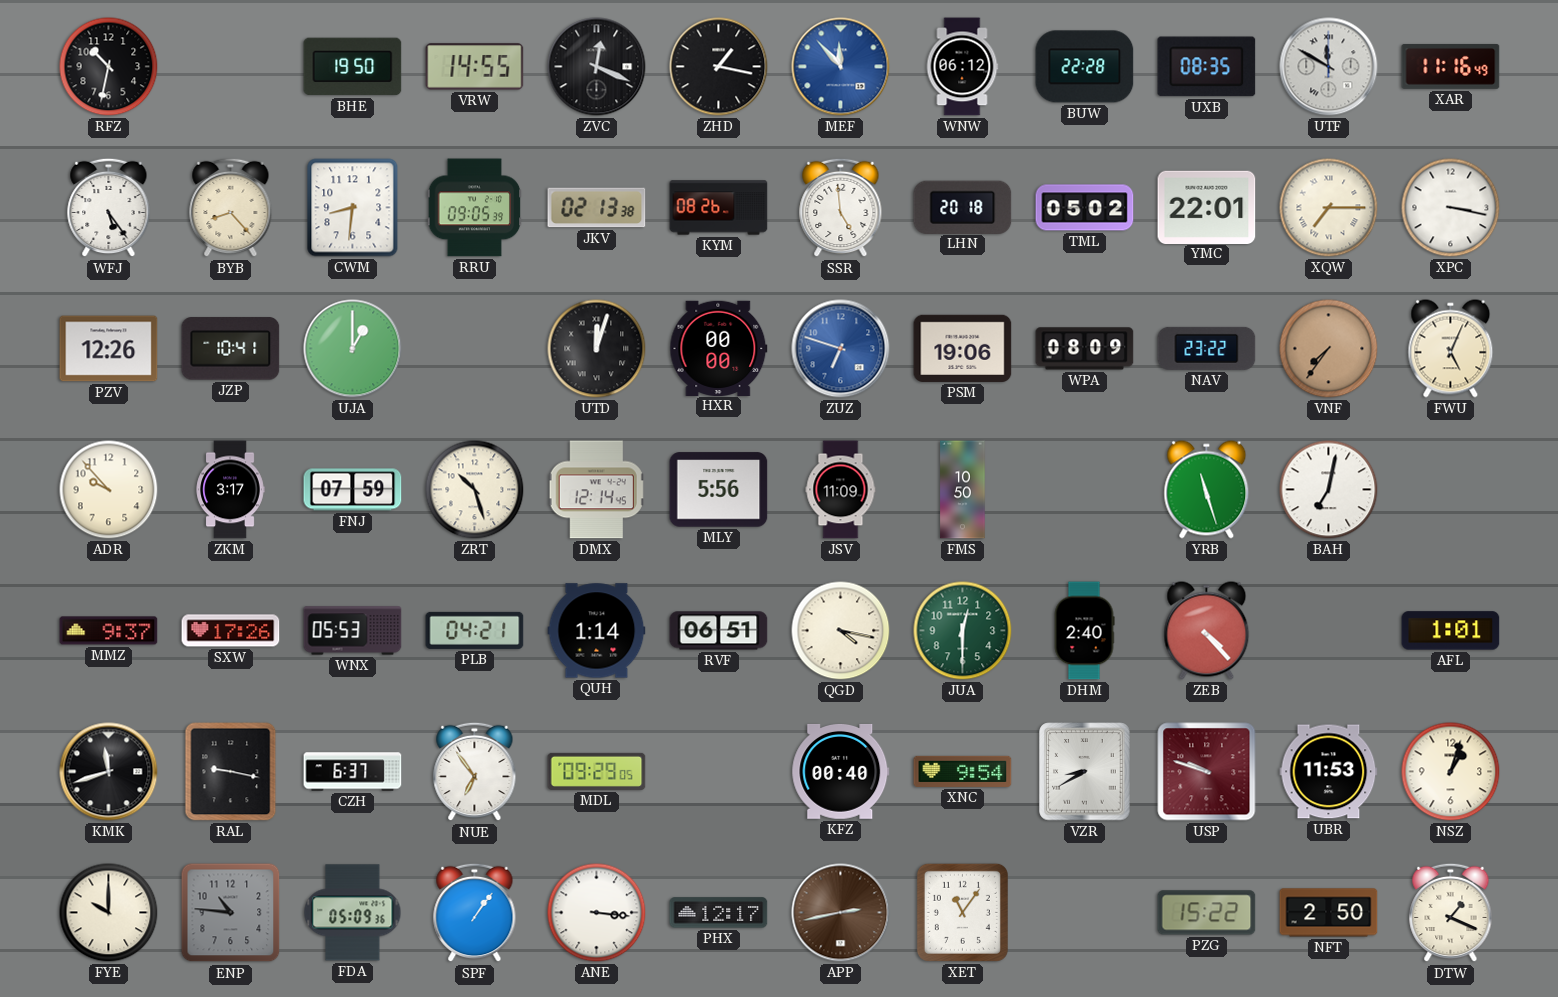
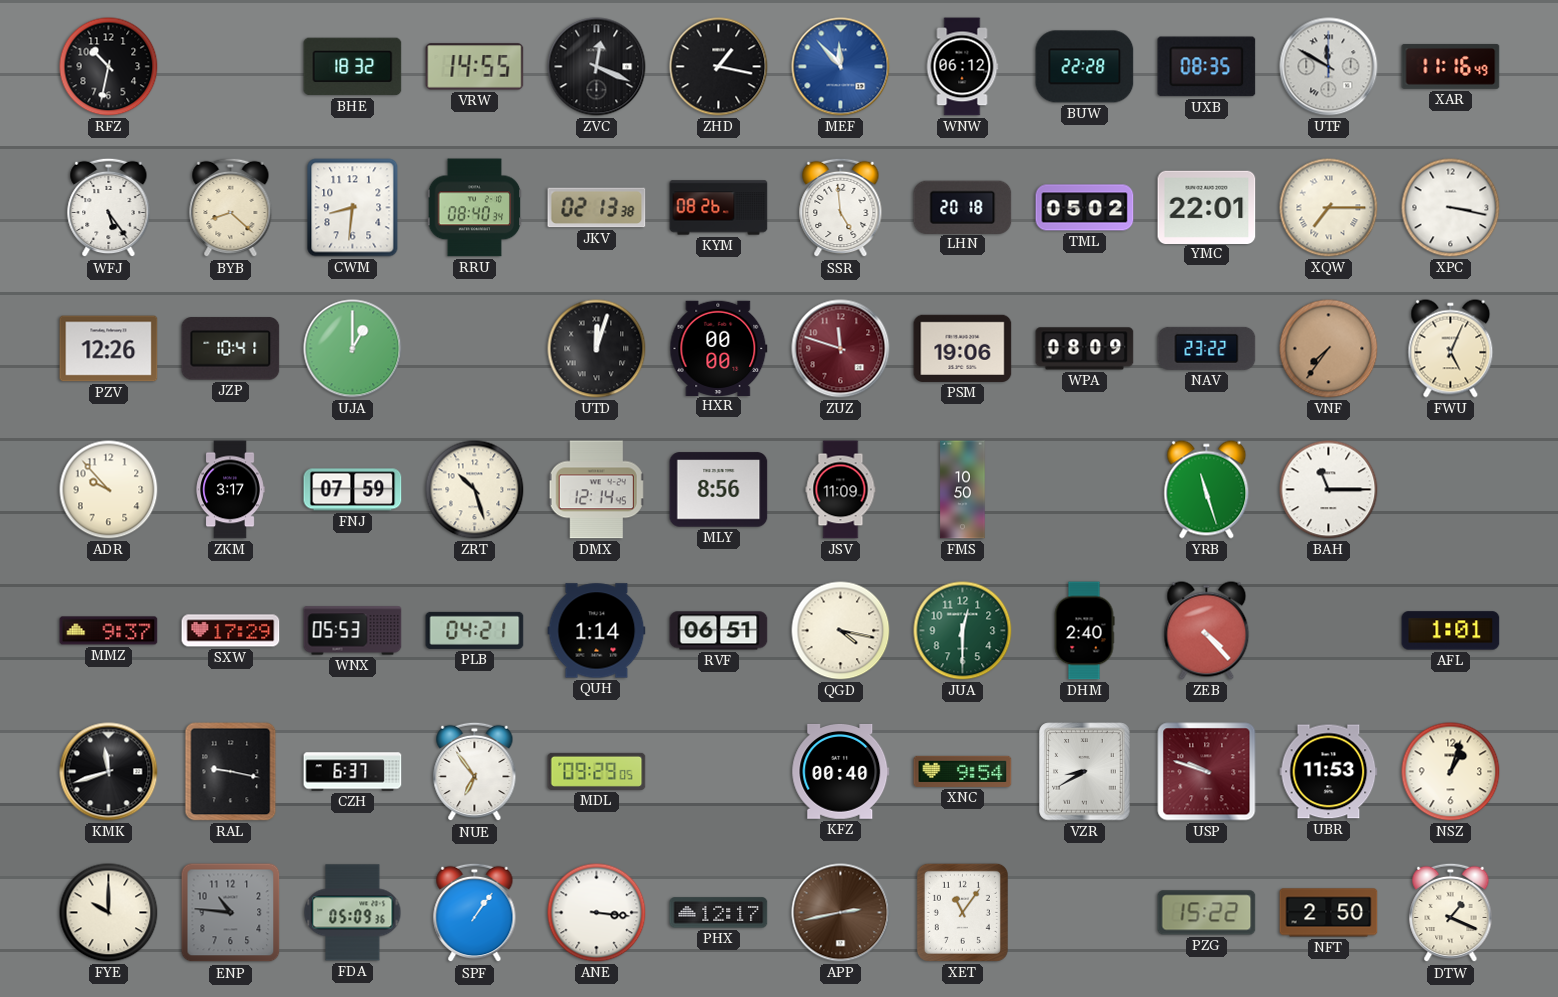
BHE: 19:50 -> 18:32
BYB: 8:23 -> 8:22
RRU: 09:05 -> 08:40
ZUZ: 6:48 -> 11:48
ZUZ dial: blue -> burgundy
MLY: 5:56 -> 8:56
BAH: 7:02 -> 11:15
SXW: 17:26 -> 17:29
